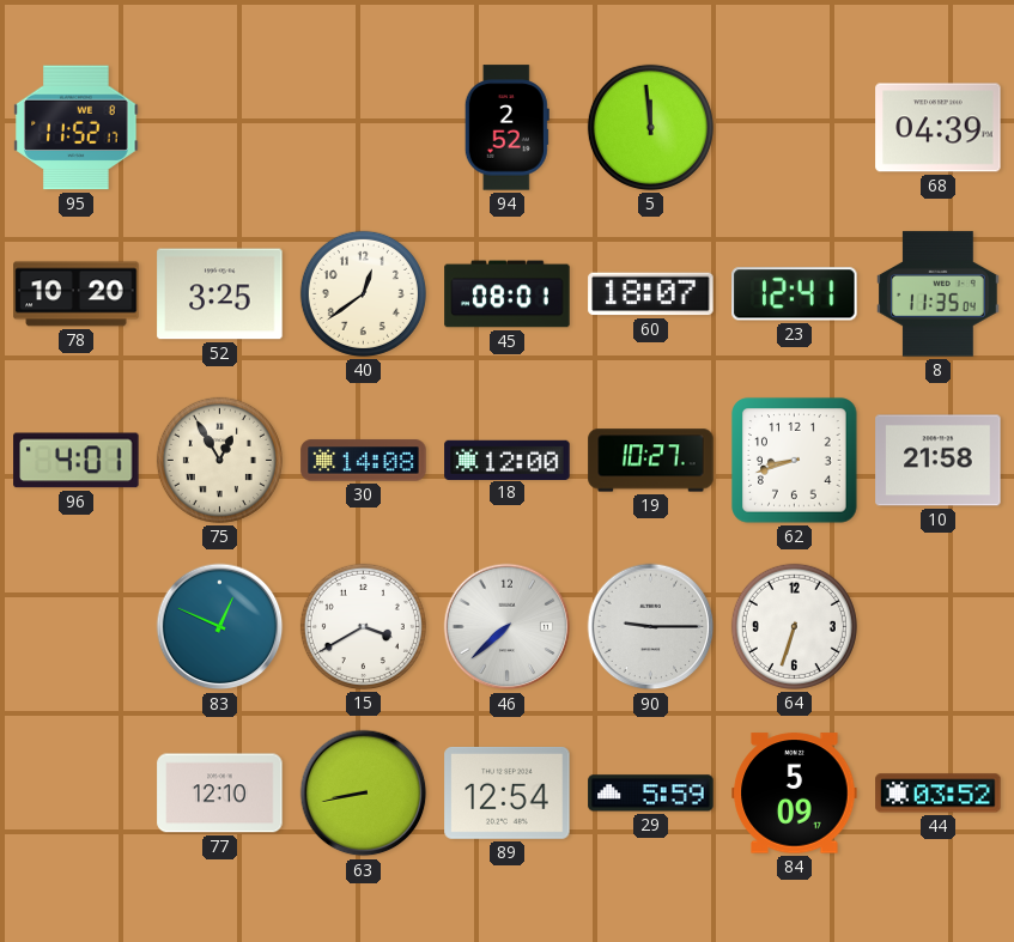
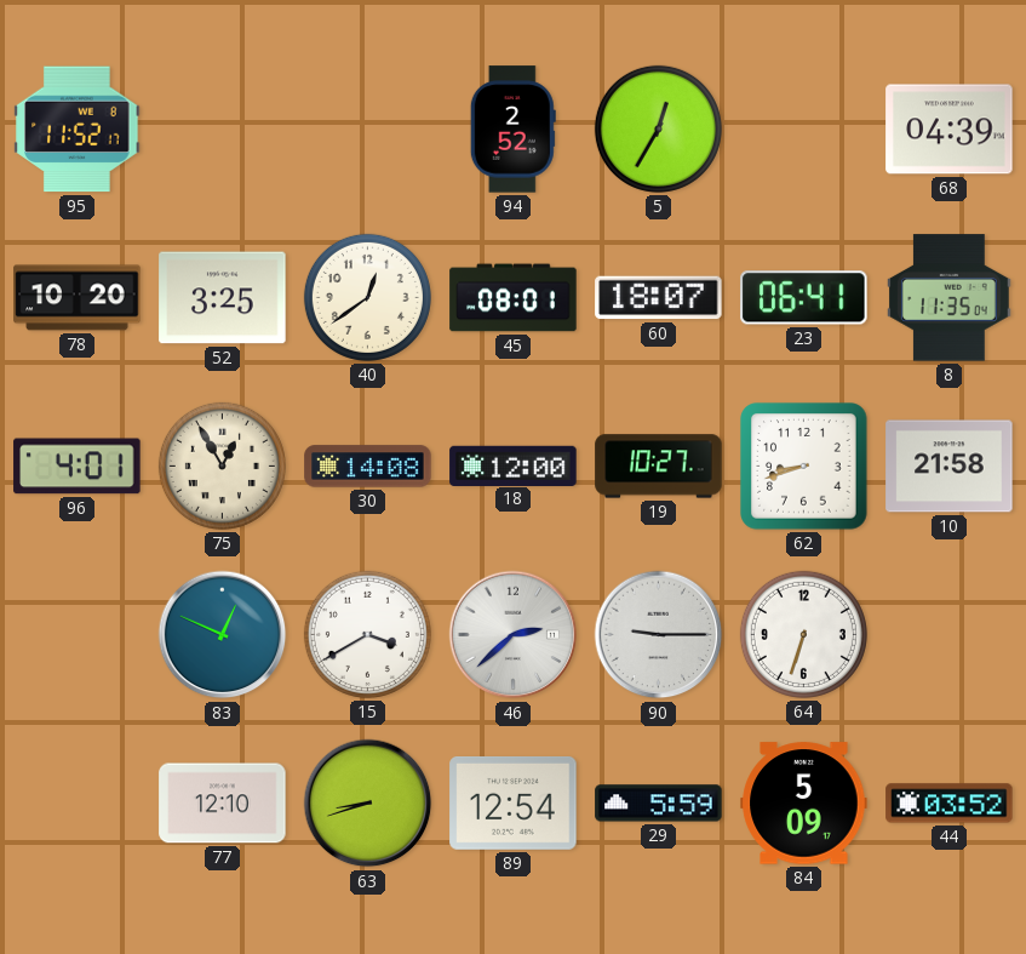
5: 11:59 -> 12:35
23: 12:41 -> 06:41
46: 7:38 -> 2:38
63: 8:43 -> 8:42
